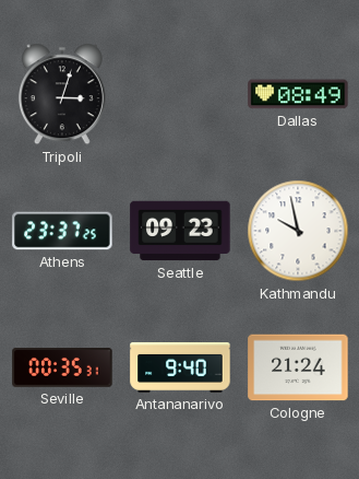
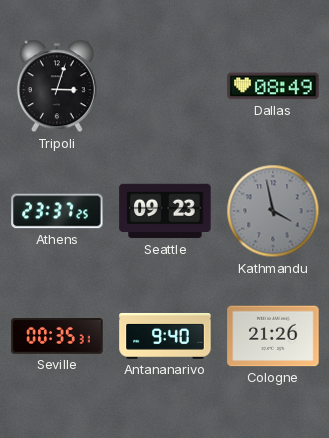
Kathmandu: 9:58 -> 3:58
Kathmandu dial: white -> grey
Cologne: 21:24 -> 21:26
